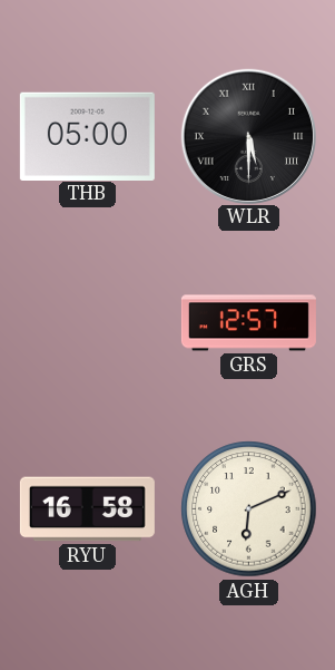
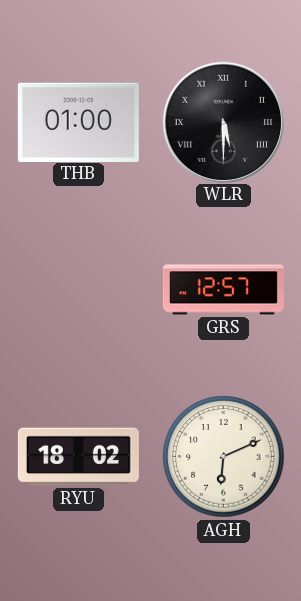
THB: 05:00 -> 01:00
RYU: 16:58 -> 18:02
